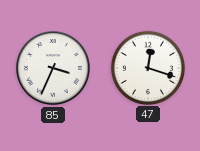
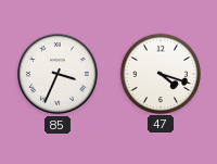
47: 12:18 -> 4:18
